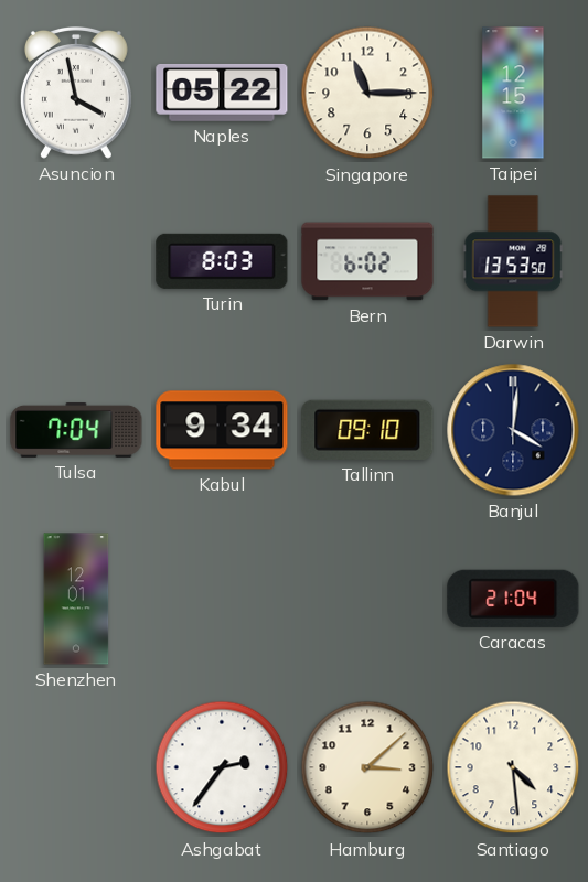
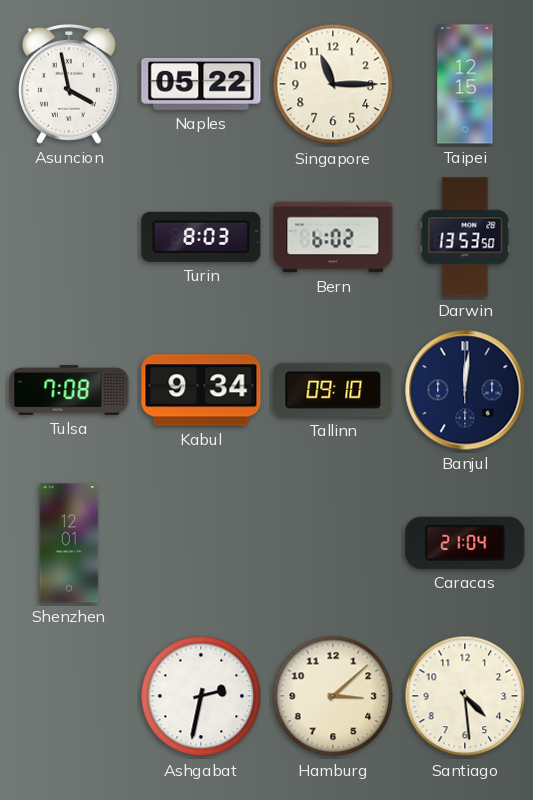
Tulsa: 7:04 -> 7:08
Banjul: 4:01 -> 12:01
Ashgabat: 2:36 -> 2:32
